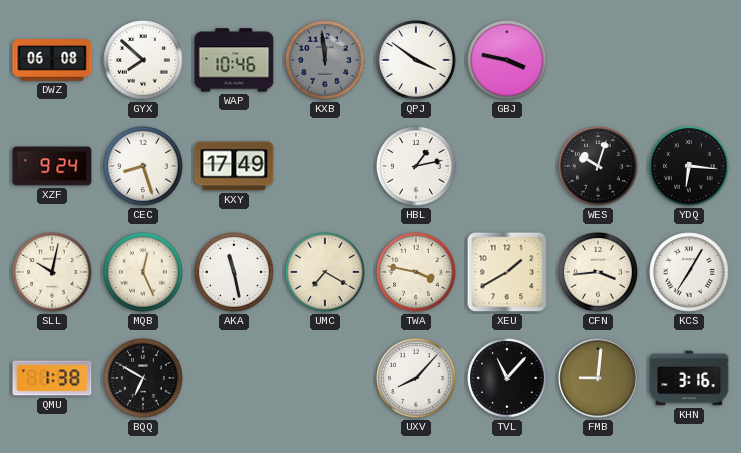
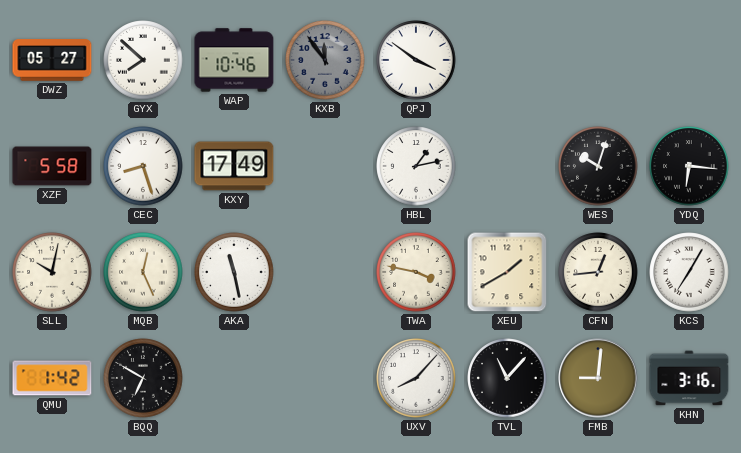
DWZ: 06:08 -> 05:27
KXB: 11:59 -> 11:54
GBJ: 3:47 -> none
XZF: 9:24 -> 5:58
UMC: 7:20 -> none
CFN: 3:44 -> 12:44
QMU: 1:38 -> 1:42
